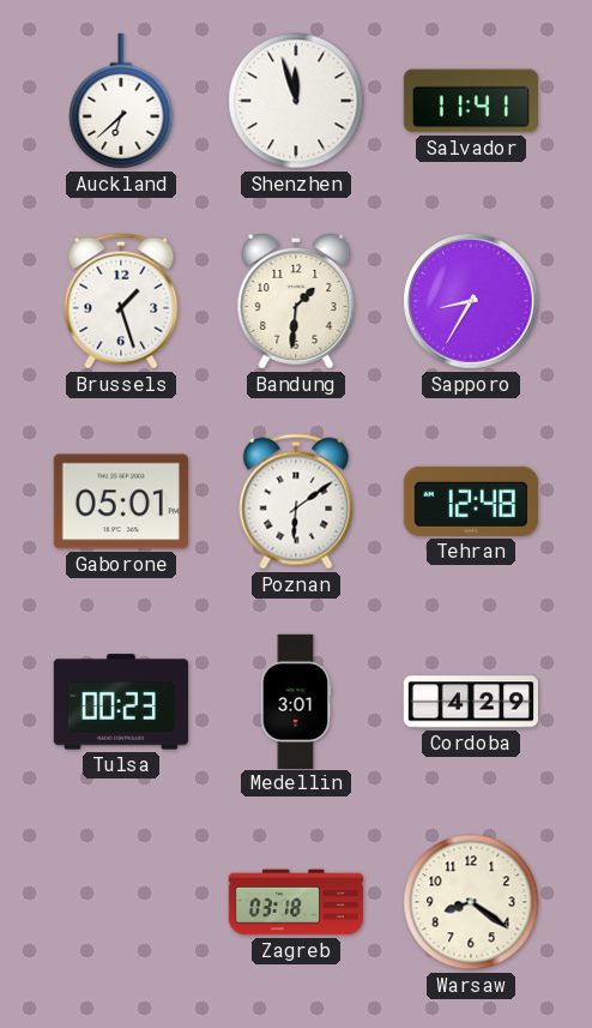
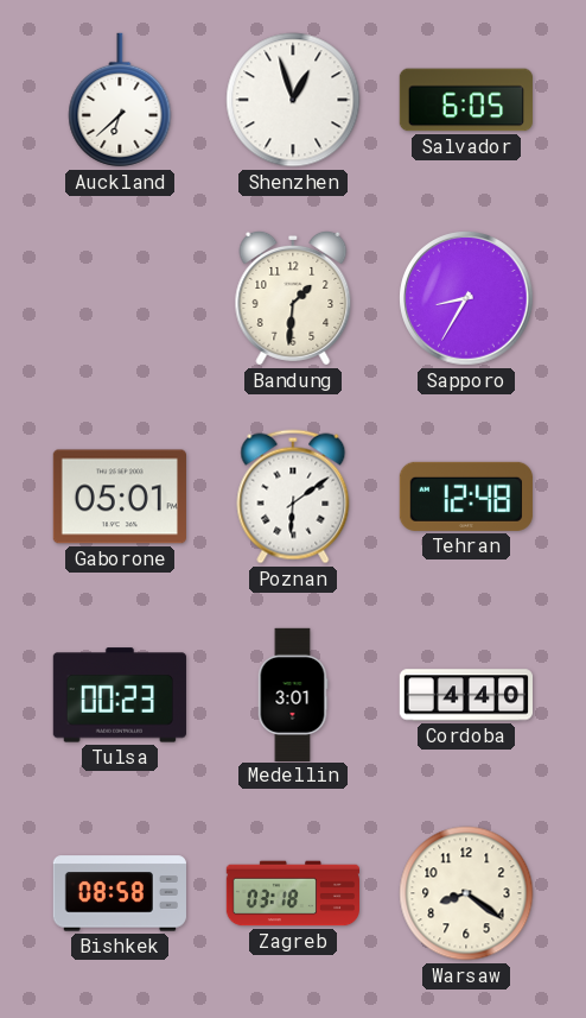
Shenzhen: 11:57 -> 12:57
Salvador: 11:41 -> 6:05
Brussels: 1:27 -> none
Cordoba: 4:29 -> 4:40
Bishkek: none -> 08:58
